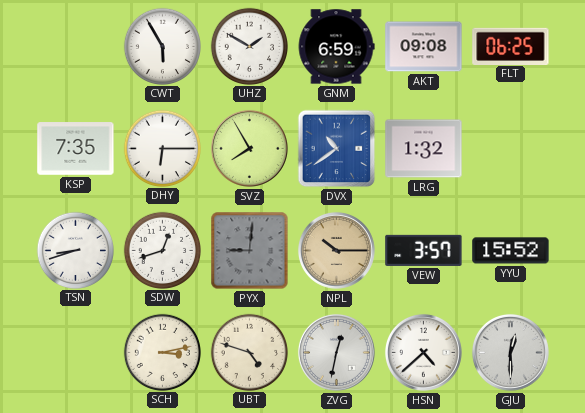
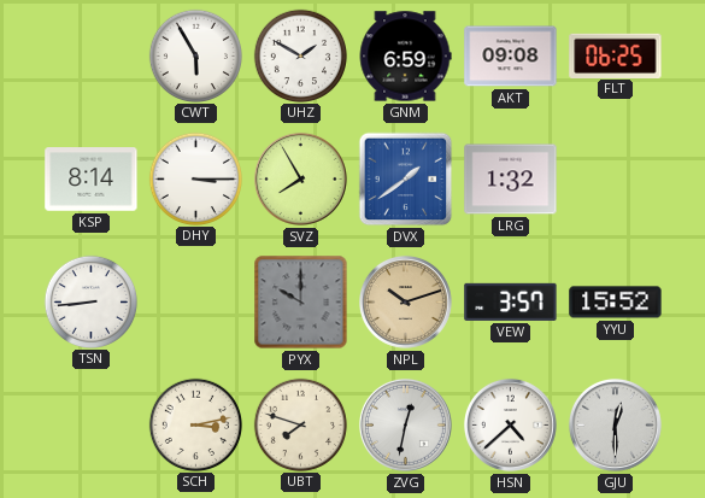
KSP: 7:35 -> 8:14
DHY: 6:15 -> 3:15
DVX: 10:39 -> 1:39
TSN: 8:42 -> 8:44
SDW: 12:42 -> none
PYX: 9:01 -> 10:00
NPL: 10:15 -> 10:12
UBT: 4:48 -> 7:48
